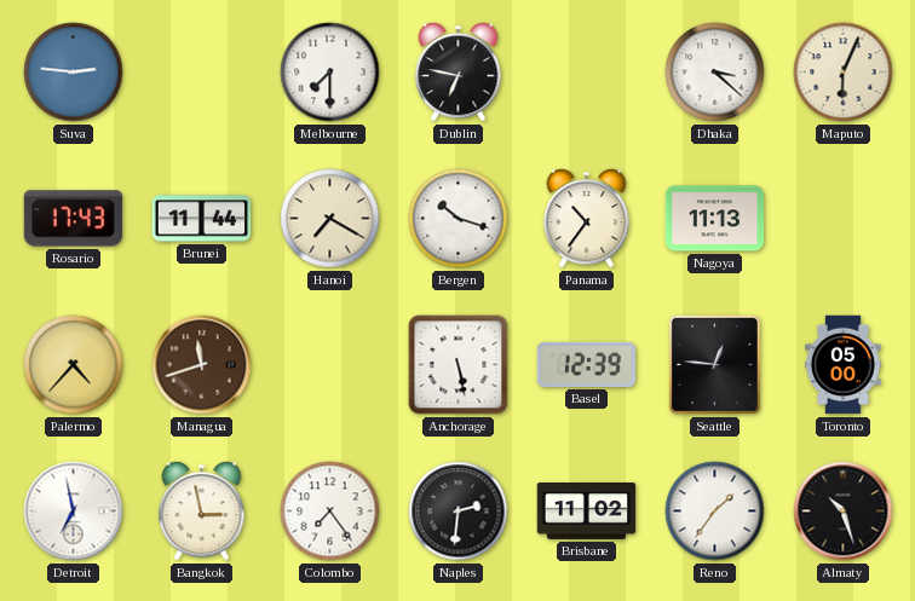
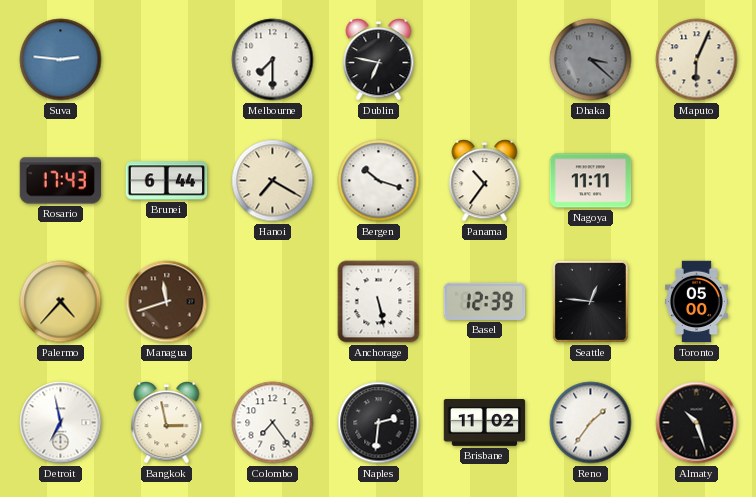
Dhaka dial: white -> grey
Brunei: 11:44 -> 6:44
Nagoya: 11:13 -> 11:11
